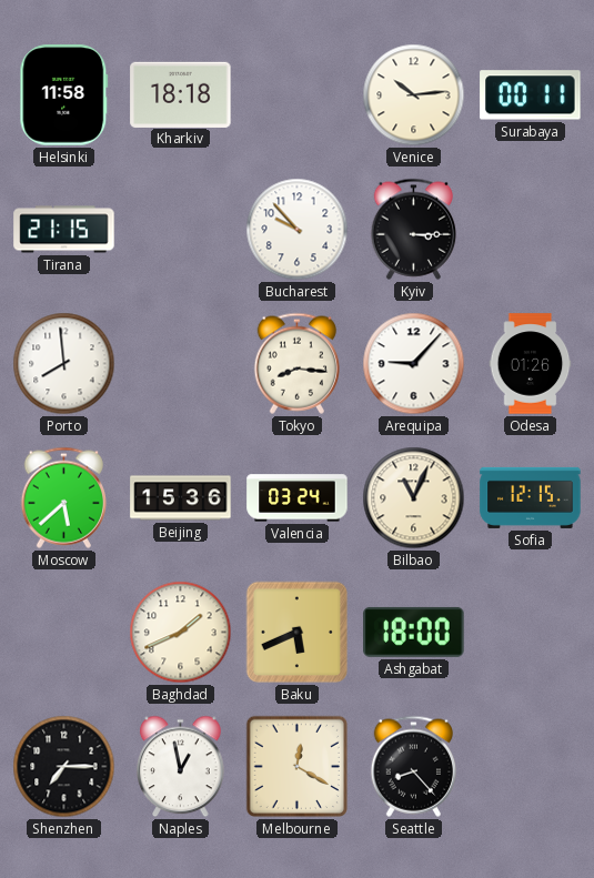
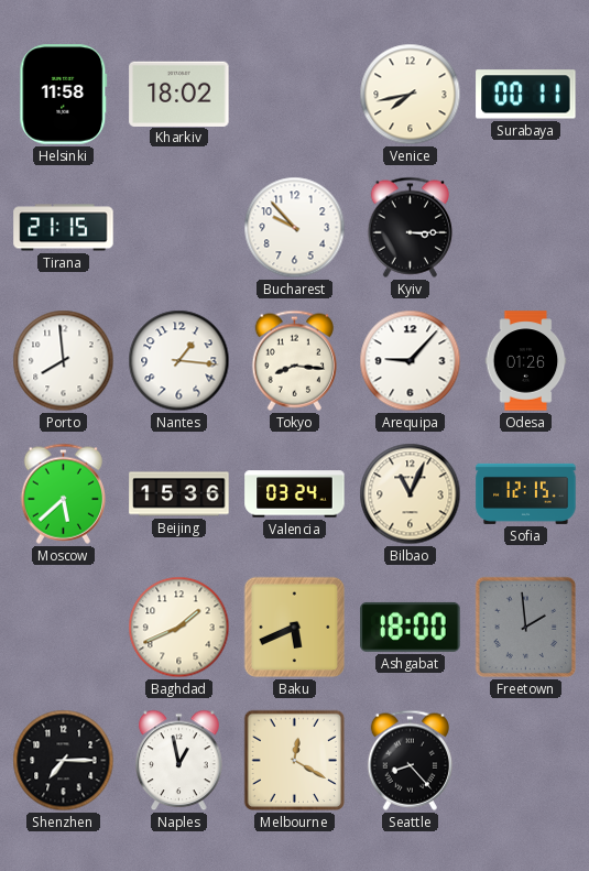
Kharkiv: 18:18 -> 18:02
Venice: 10:14 -> 7:43
Nantes: none -> 1:16
Freetown: none -> 1:59
